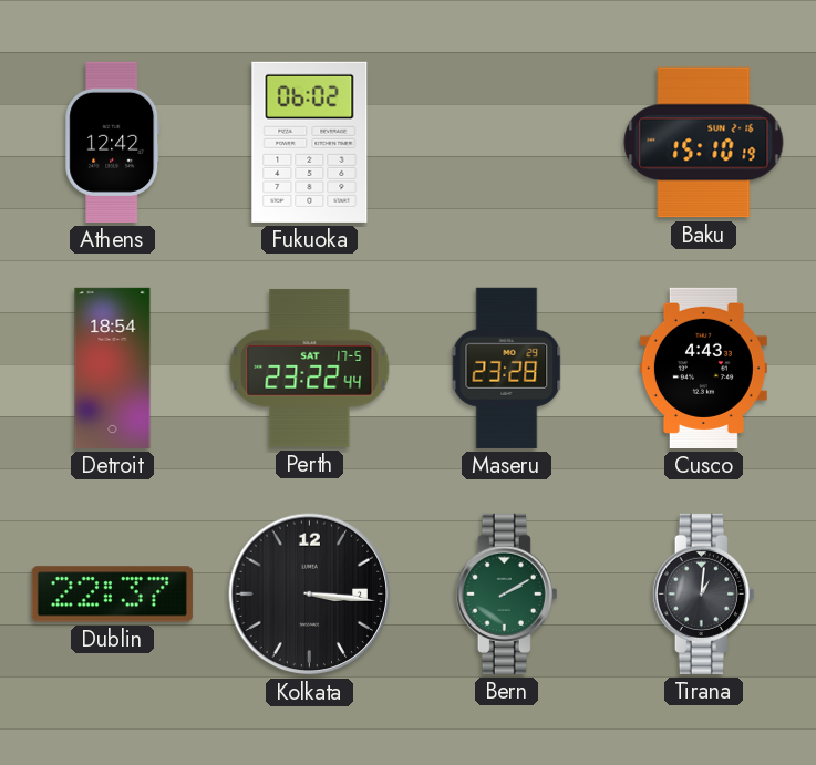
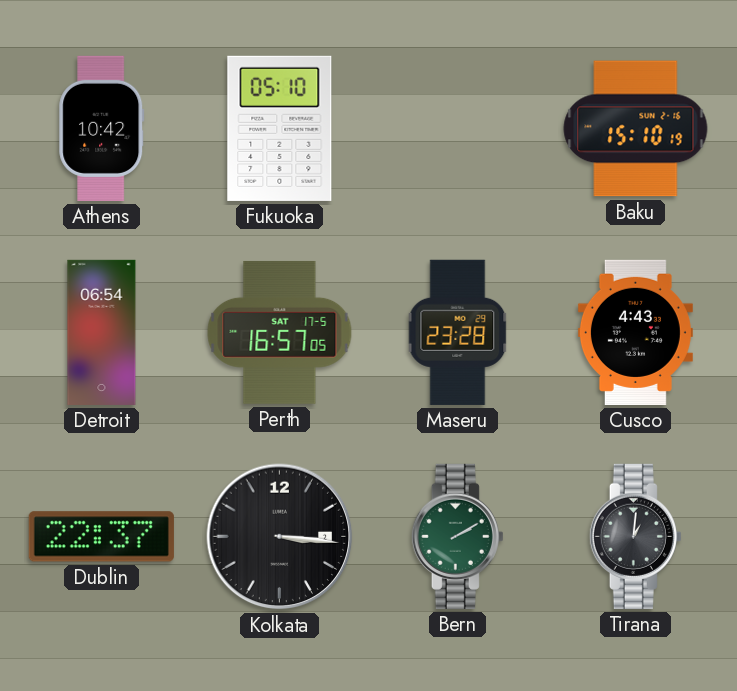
Athens: 12:42 -> 10:42
Fukuoka: 06:02 -> 05:10
Detroit: 18:54 -> 06:54
Perth: 23:22 -> 16:57
